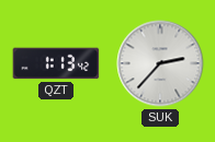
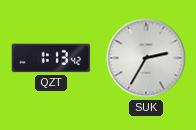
SUK: 2:37 -> 2:35
